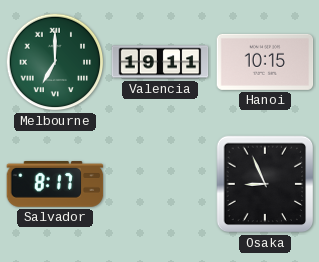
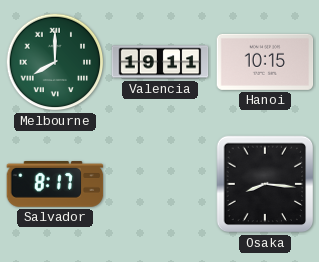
Melbourne: 7:00 -> 8:00
Osaka: 8:56 -> 8:16
